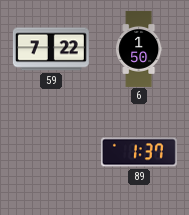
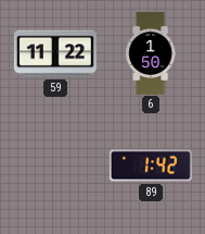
59: 7:22 -> 11:22
89: 1:37 -> 1:42
